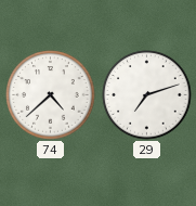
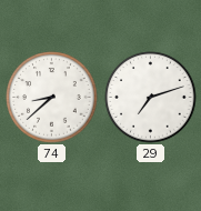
74: 4:38 -> 8:38
